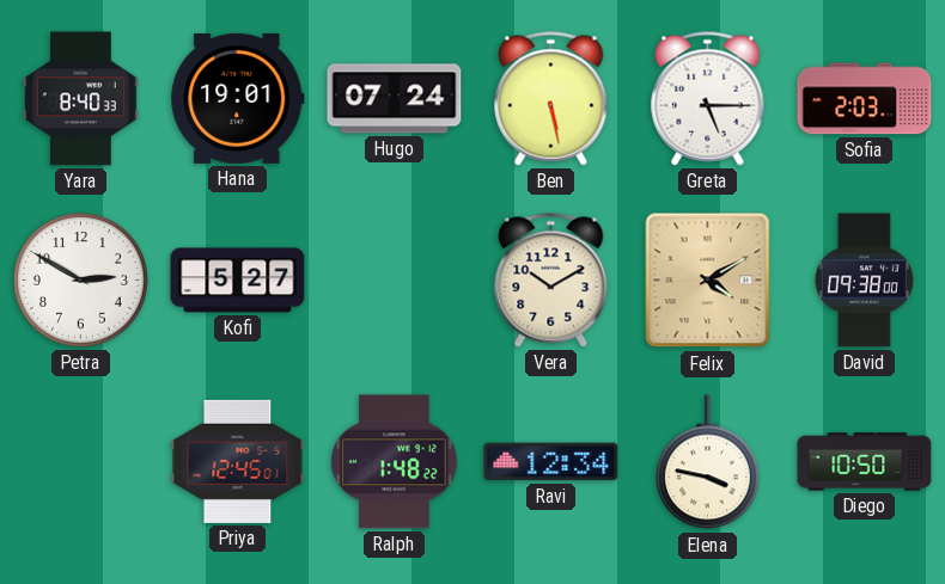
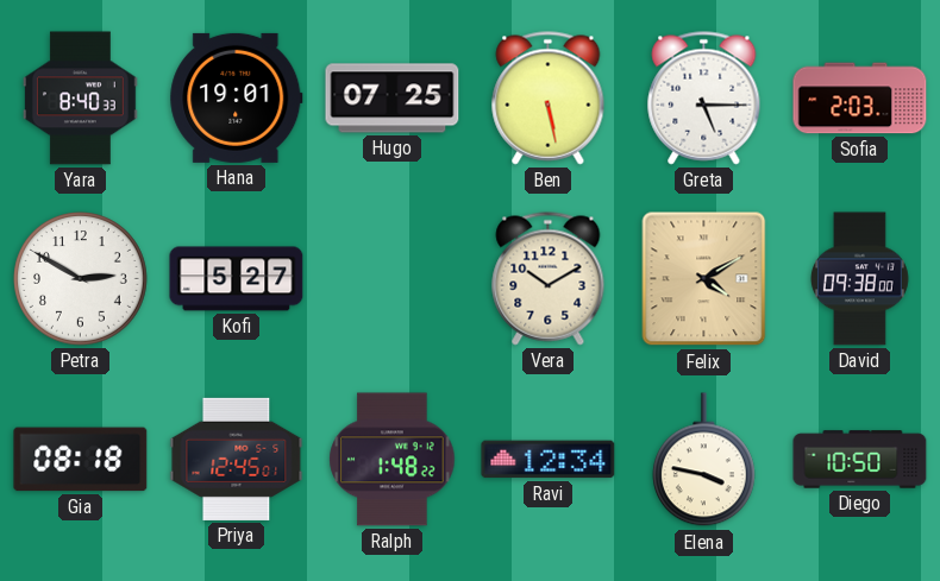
Hugo: 07:24 -> 07:25
Gia: none -> 08:18
